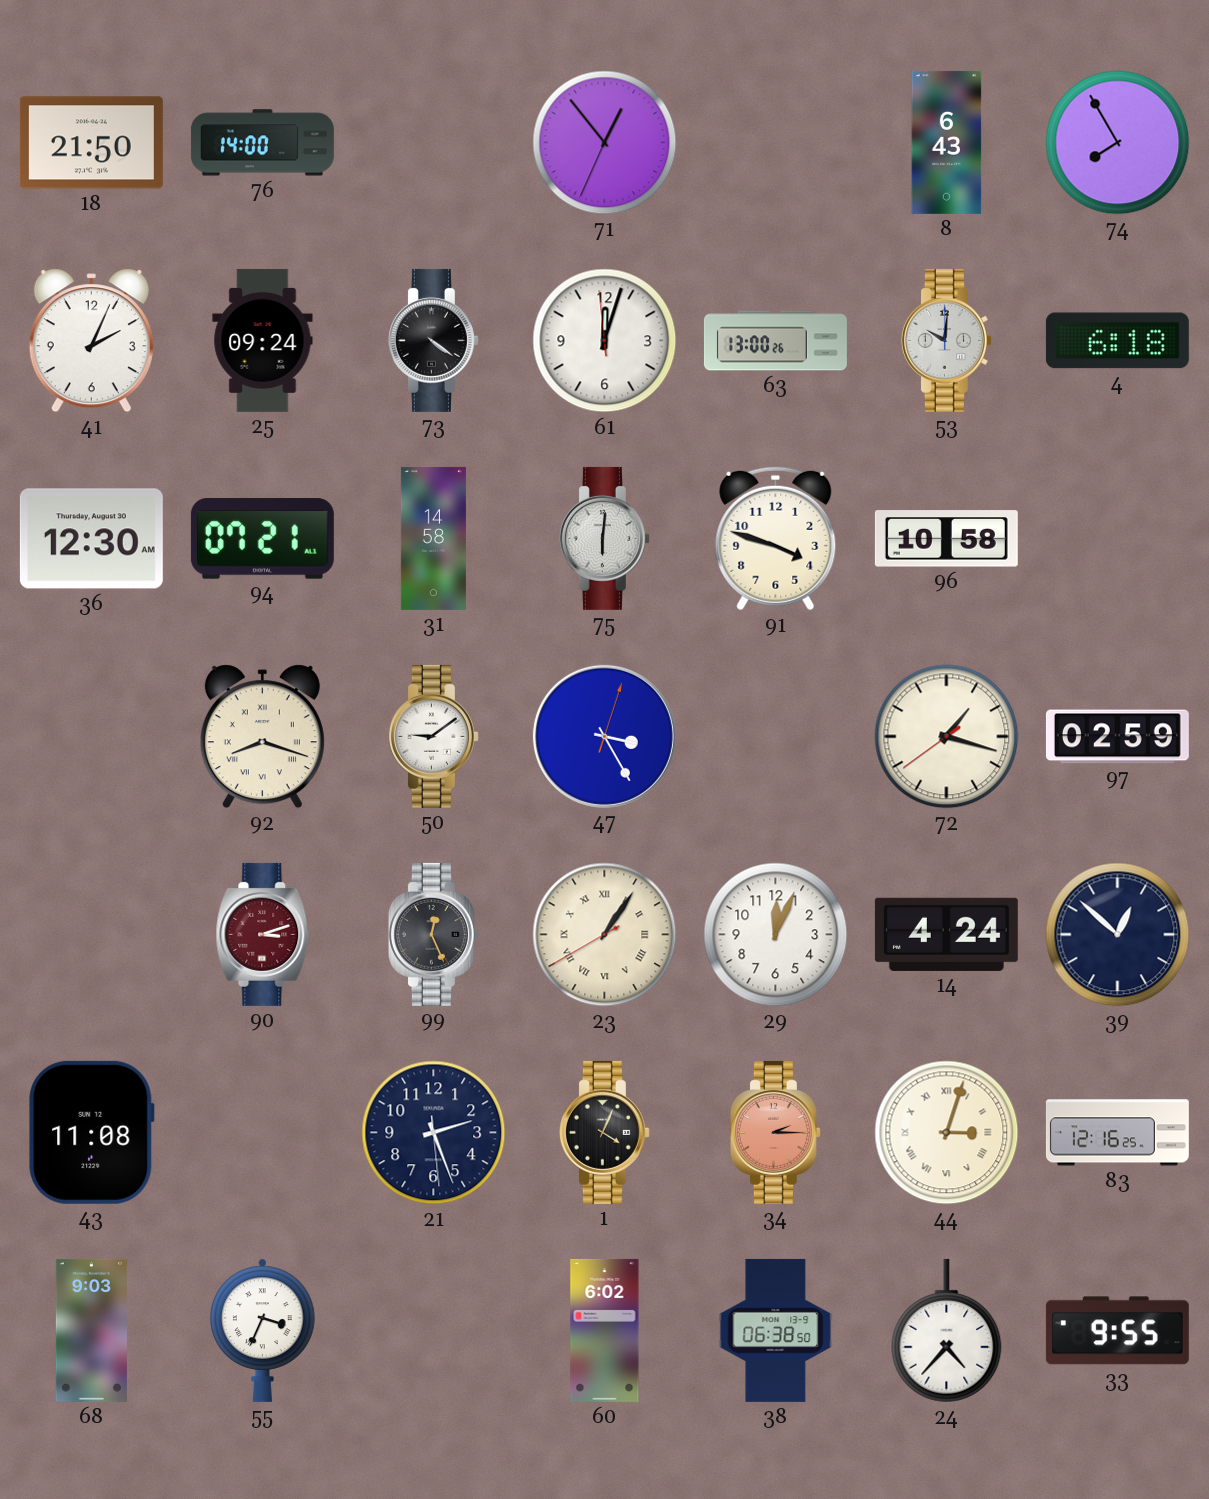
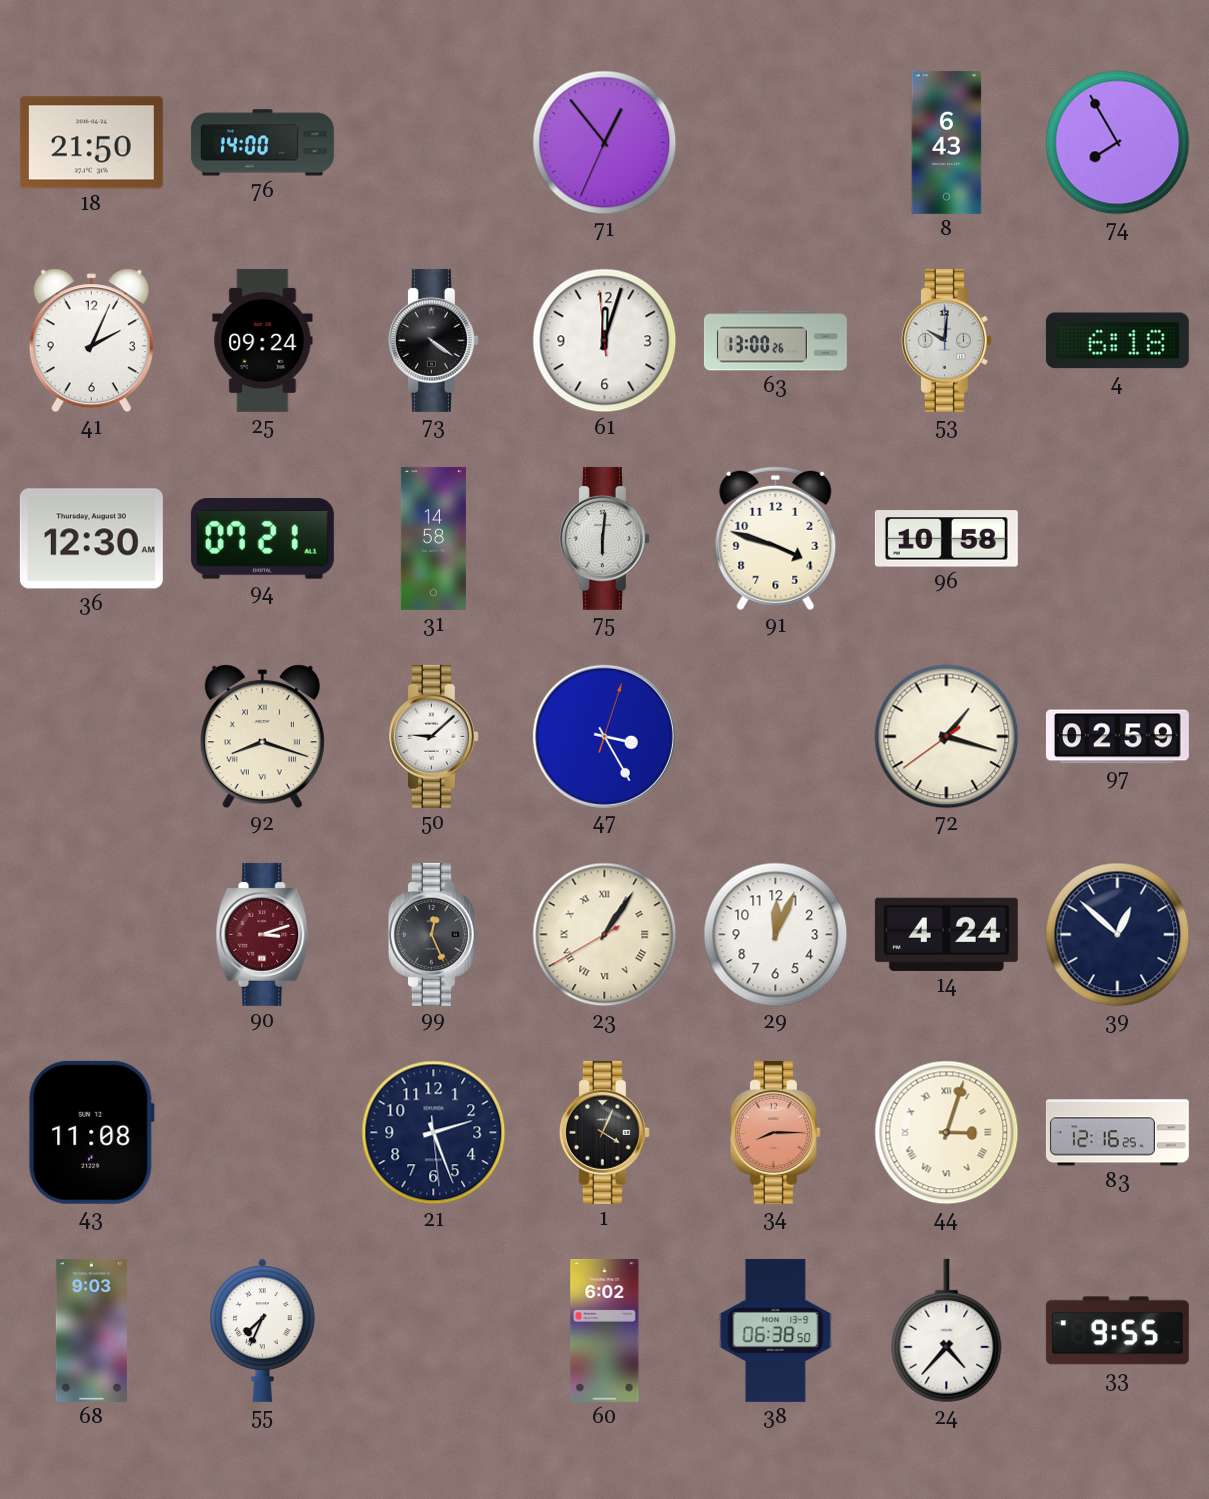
50: 9:09 -> 9:08
34: 2:15 -> 8:15
55: 3:34 -> 7:34
